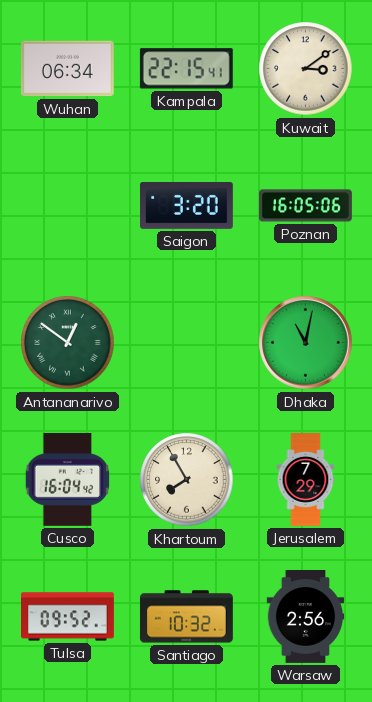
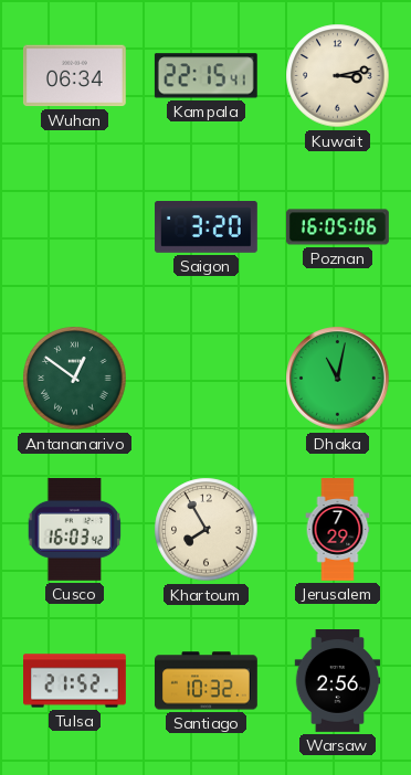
Kuwait: 3:09 -> 3:13
Cusco: 16:04 -> 16:03
Tulsa: 09:52 -> 21:52
